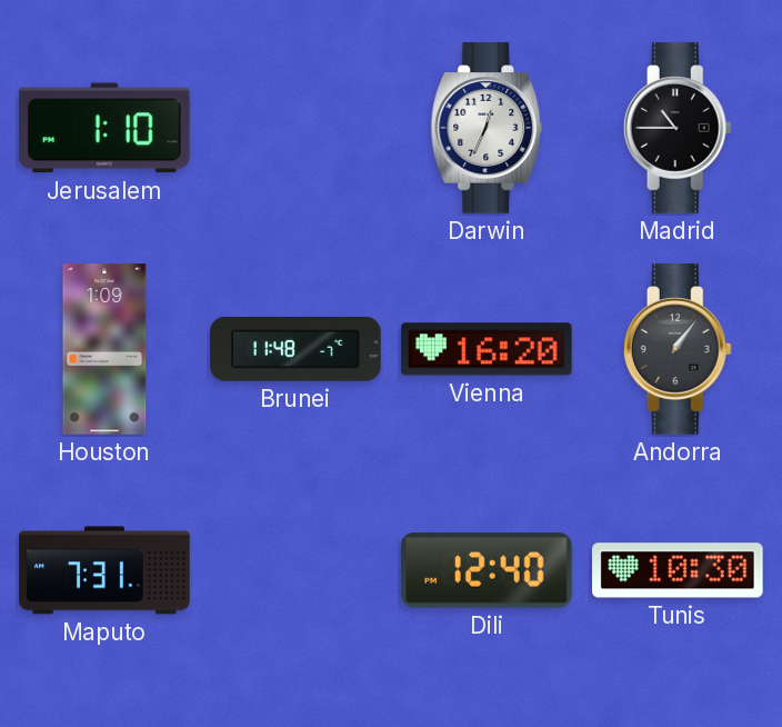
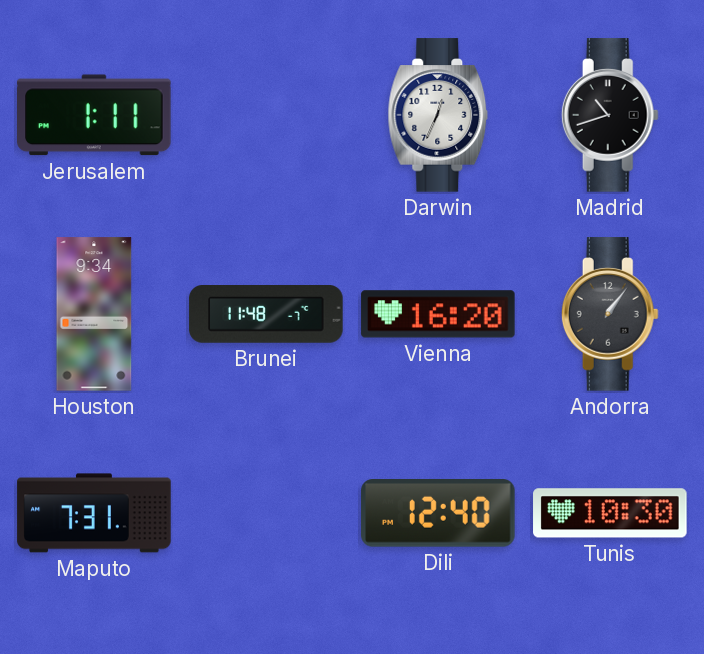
Jerusalem: 1:10 -> 1:11
Madrid: 10:45 -> 10:42
Houston: 1:09 -> 9:34
